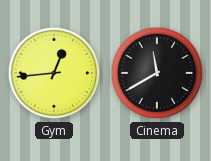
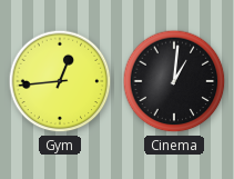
Cinema: 11:40 -> 1:01
